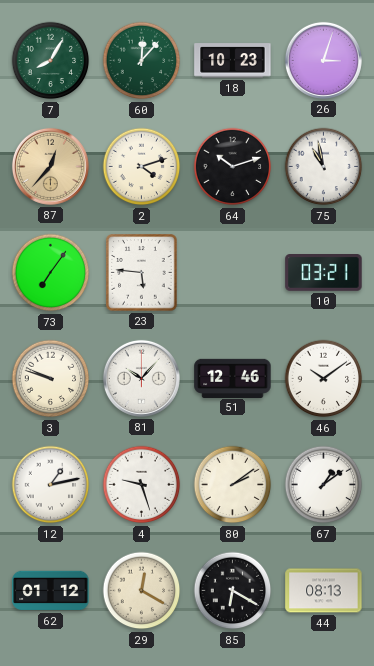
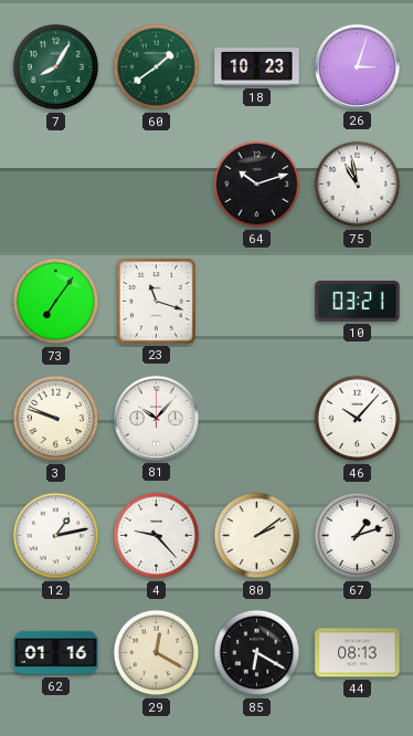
60: 12:07 -> 1:39
87: 12:37 -> none
2: 4:12 -> none
23: 5:46 -> 11:18
51: 12:46 -> none
46: 10:09 -> 10:07
4: 9:27 -> 9:23
67: 1:09 -> 1:12
62: 01:12 -> 01:16
